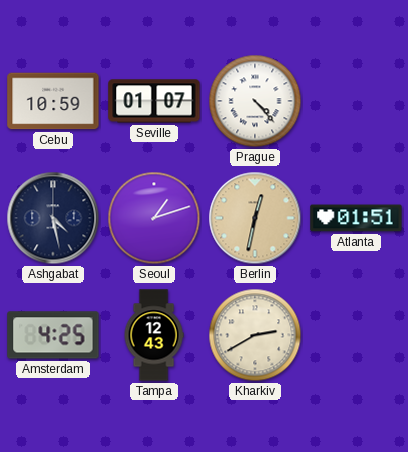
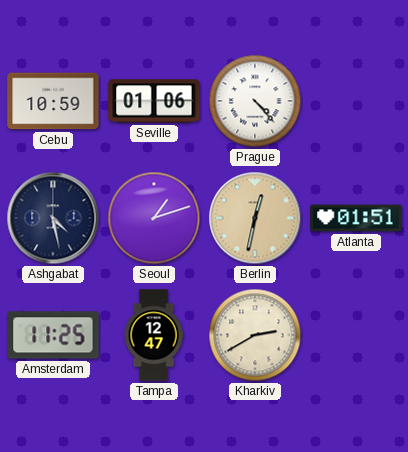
Seville: 01:07 -> 01:06
Amsterdam: 4:25 -> 11:25
Tampa: 12:43 -> 12:47
